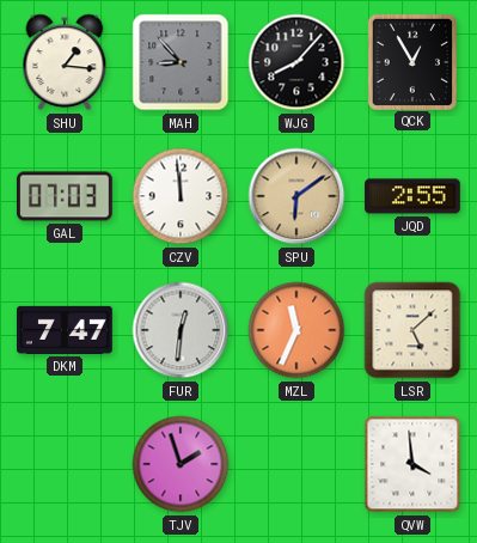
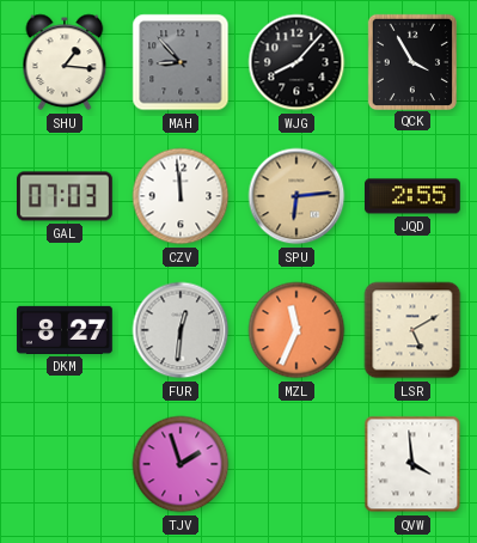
QCK: 12:55 -> 3:55
SPU: 6:09 -> 6:14
DKM: 7:47 -> 8:27
LSR: 5:08 -> 5:10
